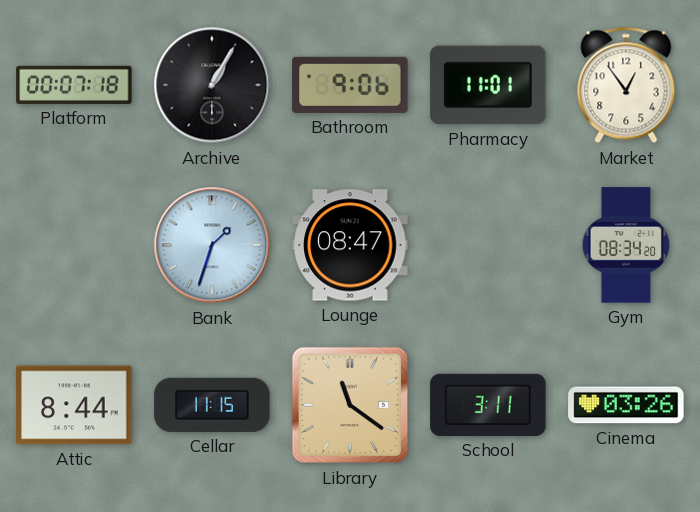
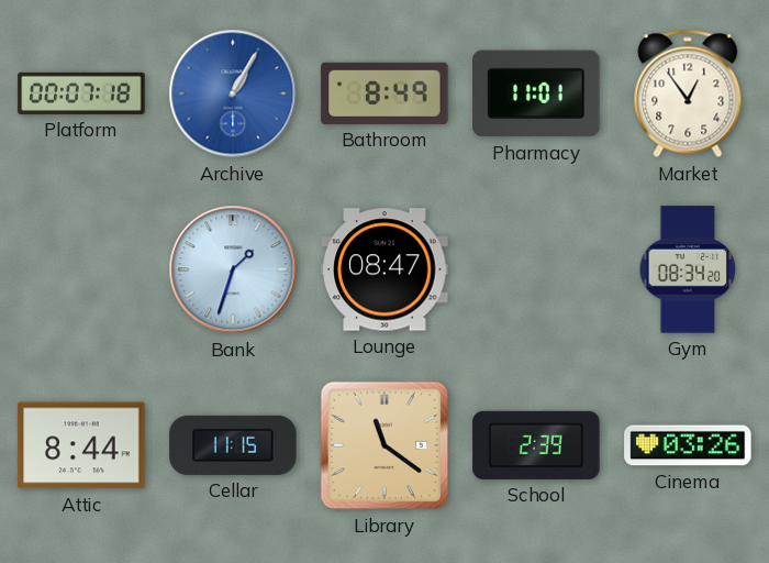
Archive dial: black -> blue
Bathroom: 9:06 -> 8:49
School: 3:11 -> 2:39
